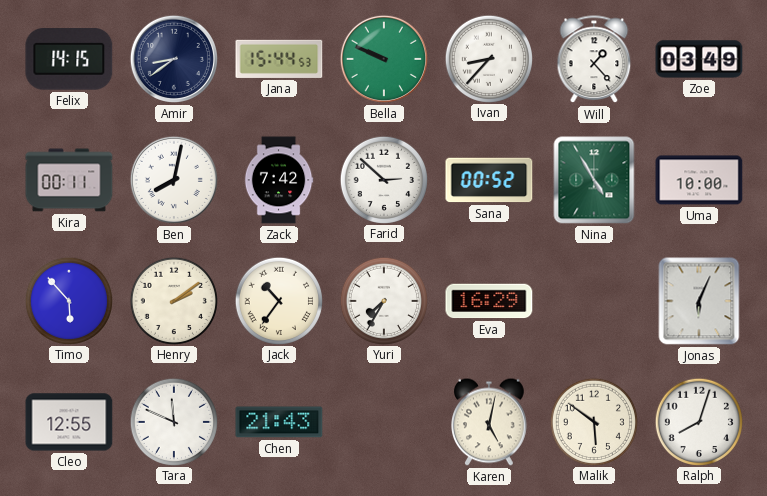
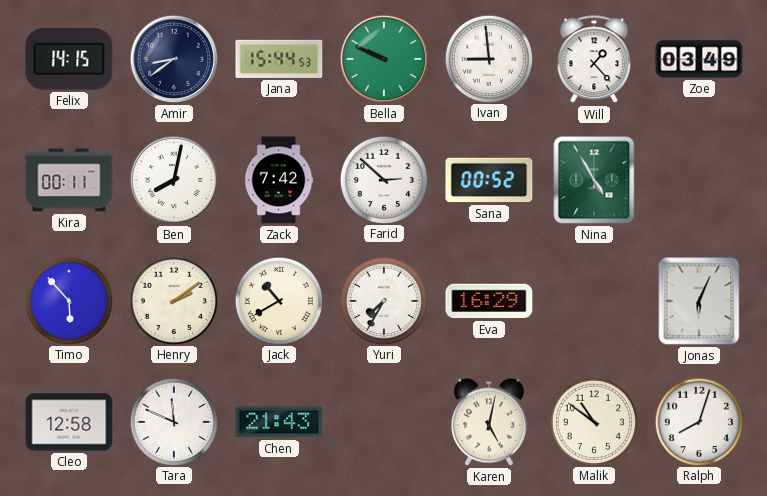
Ivan: 8:37 -> 8:59
Uma: 10:00 -> none
Jack: 10:36 -> 10:40
Cleo: 12:55 -> 12:58
Malik: 5:51 -> 10:51
